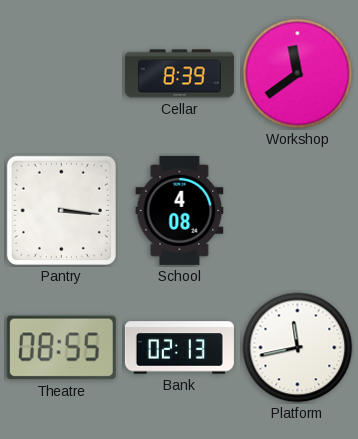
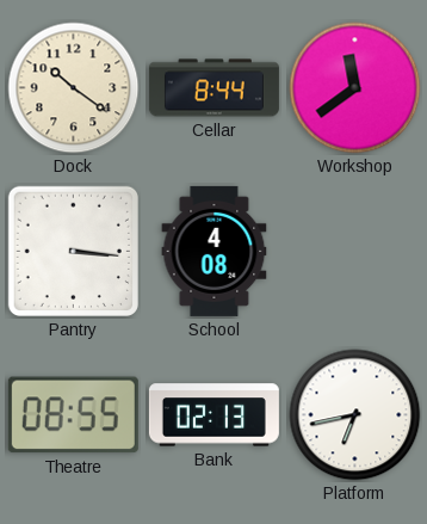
Dock: none -> 10:21
Cellar: 8:39 -> 8:44
Platform: 11:43 -> 6:43
